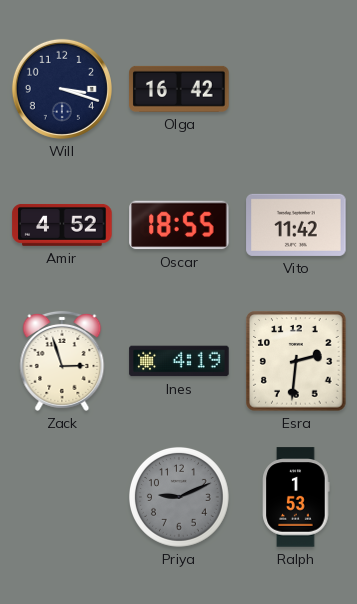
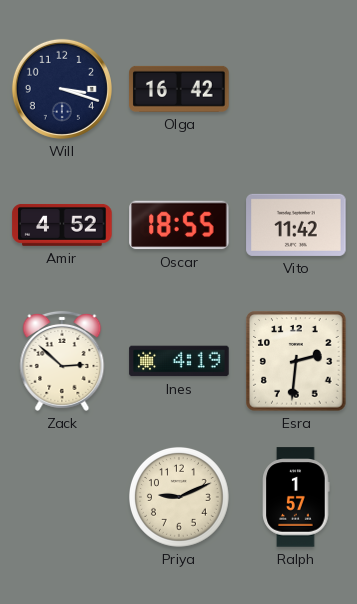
Zack: 2:57 -> 2:52
Priya dial: grey -> cream
Ralph: 1:53 -> 1:57
